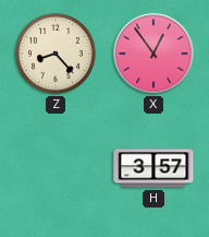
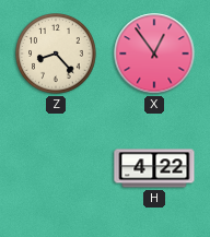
H: 3:57 -> 4:22
